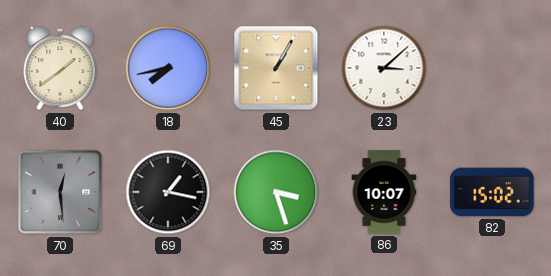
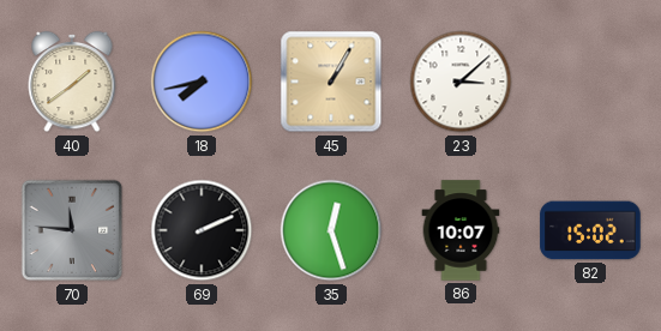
70: 12:29 -> 11:46
69: 1:17 -> 2:11
35: 3:27 -> 12:27
